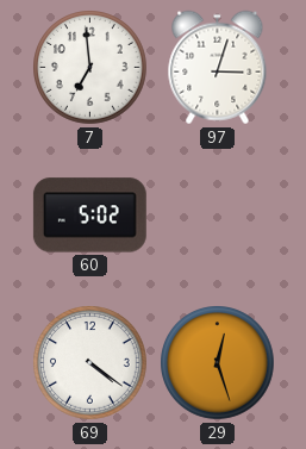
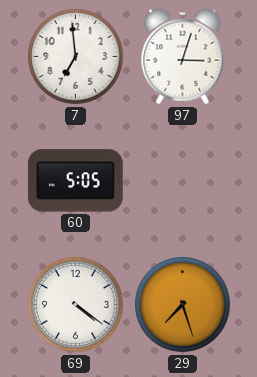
60: 5:02 -> 5:05
29: 12:27 -> 7:27
